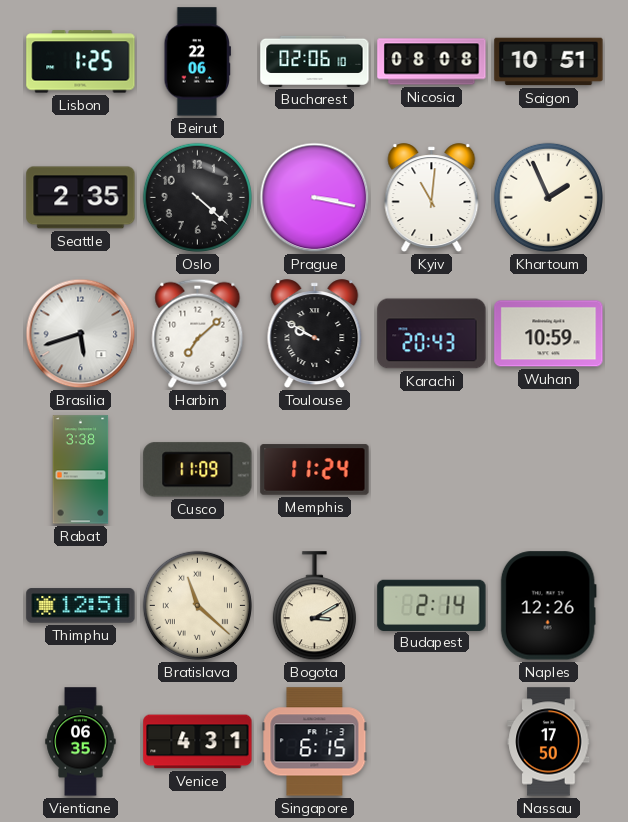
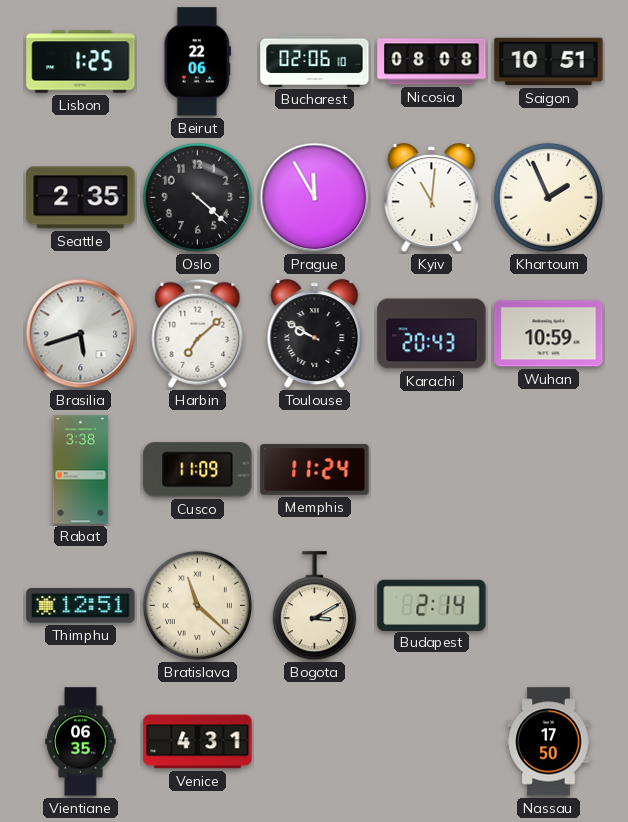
Prague: 3:17 -> 11:55
Naples: 12:26 -> none
Singapore: 6:15 -> none
